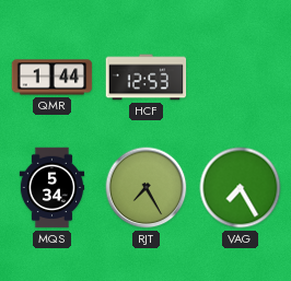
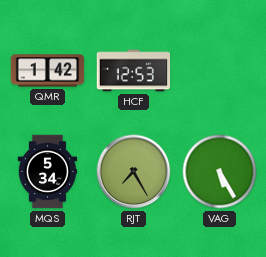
QMR: 1:44 -> 1:42
VAG: 7:25 -> 5:25
